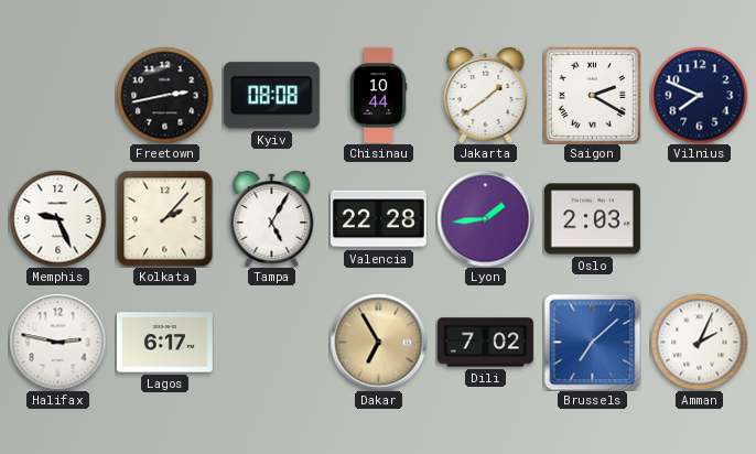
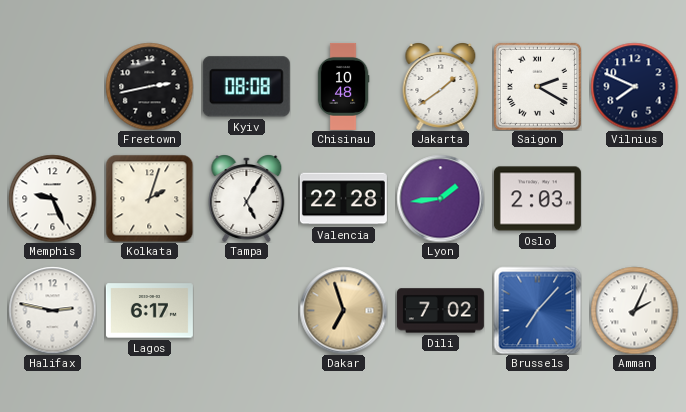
Chisinau: 10:44 -> 10:48
Kolkata: 2:07 -> 2:03
Dakar: 6:55 -> 6:57
Brussels: 7:08 -> 7:07
